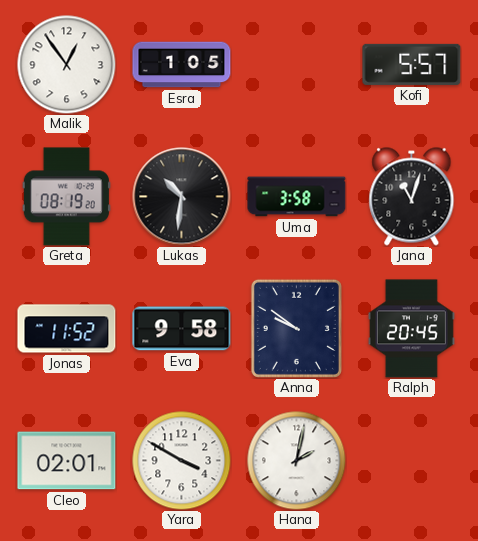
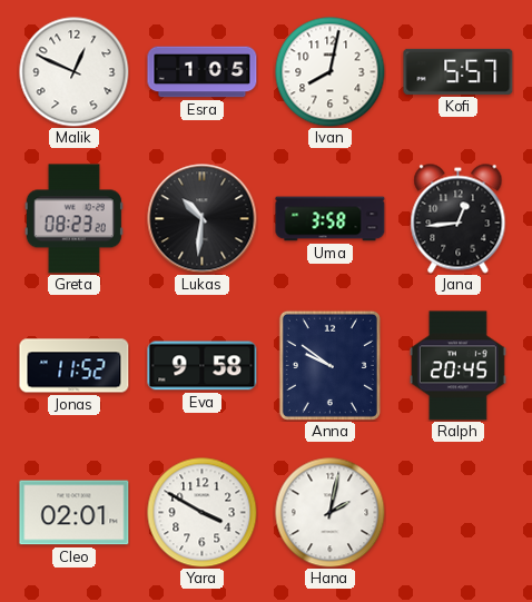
Malik: 12:54 -> 12:49
Ivan: none -> 8:02
Greta: 08:19 -> 08:23
Jana: 11:03 -> 12:44
